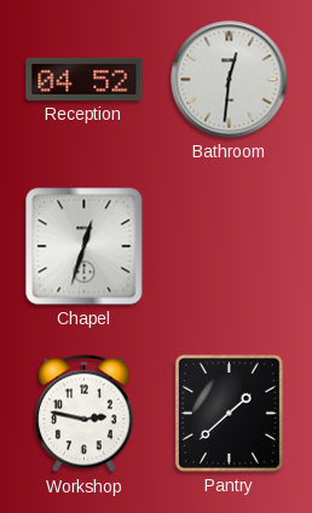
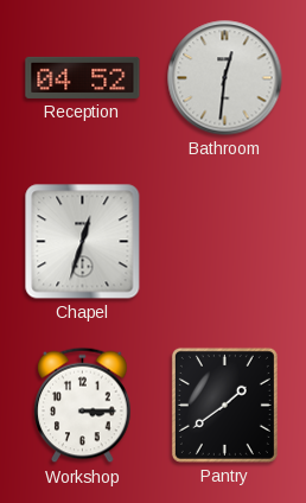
Workshop: 2:47 -> 3:15
Pantry: 1:38 -> 1:39
